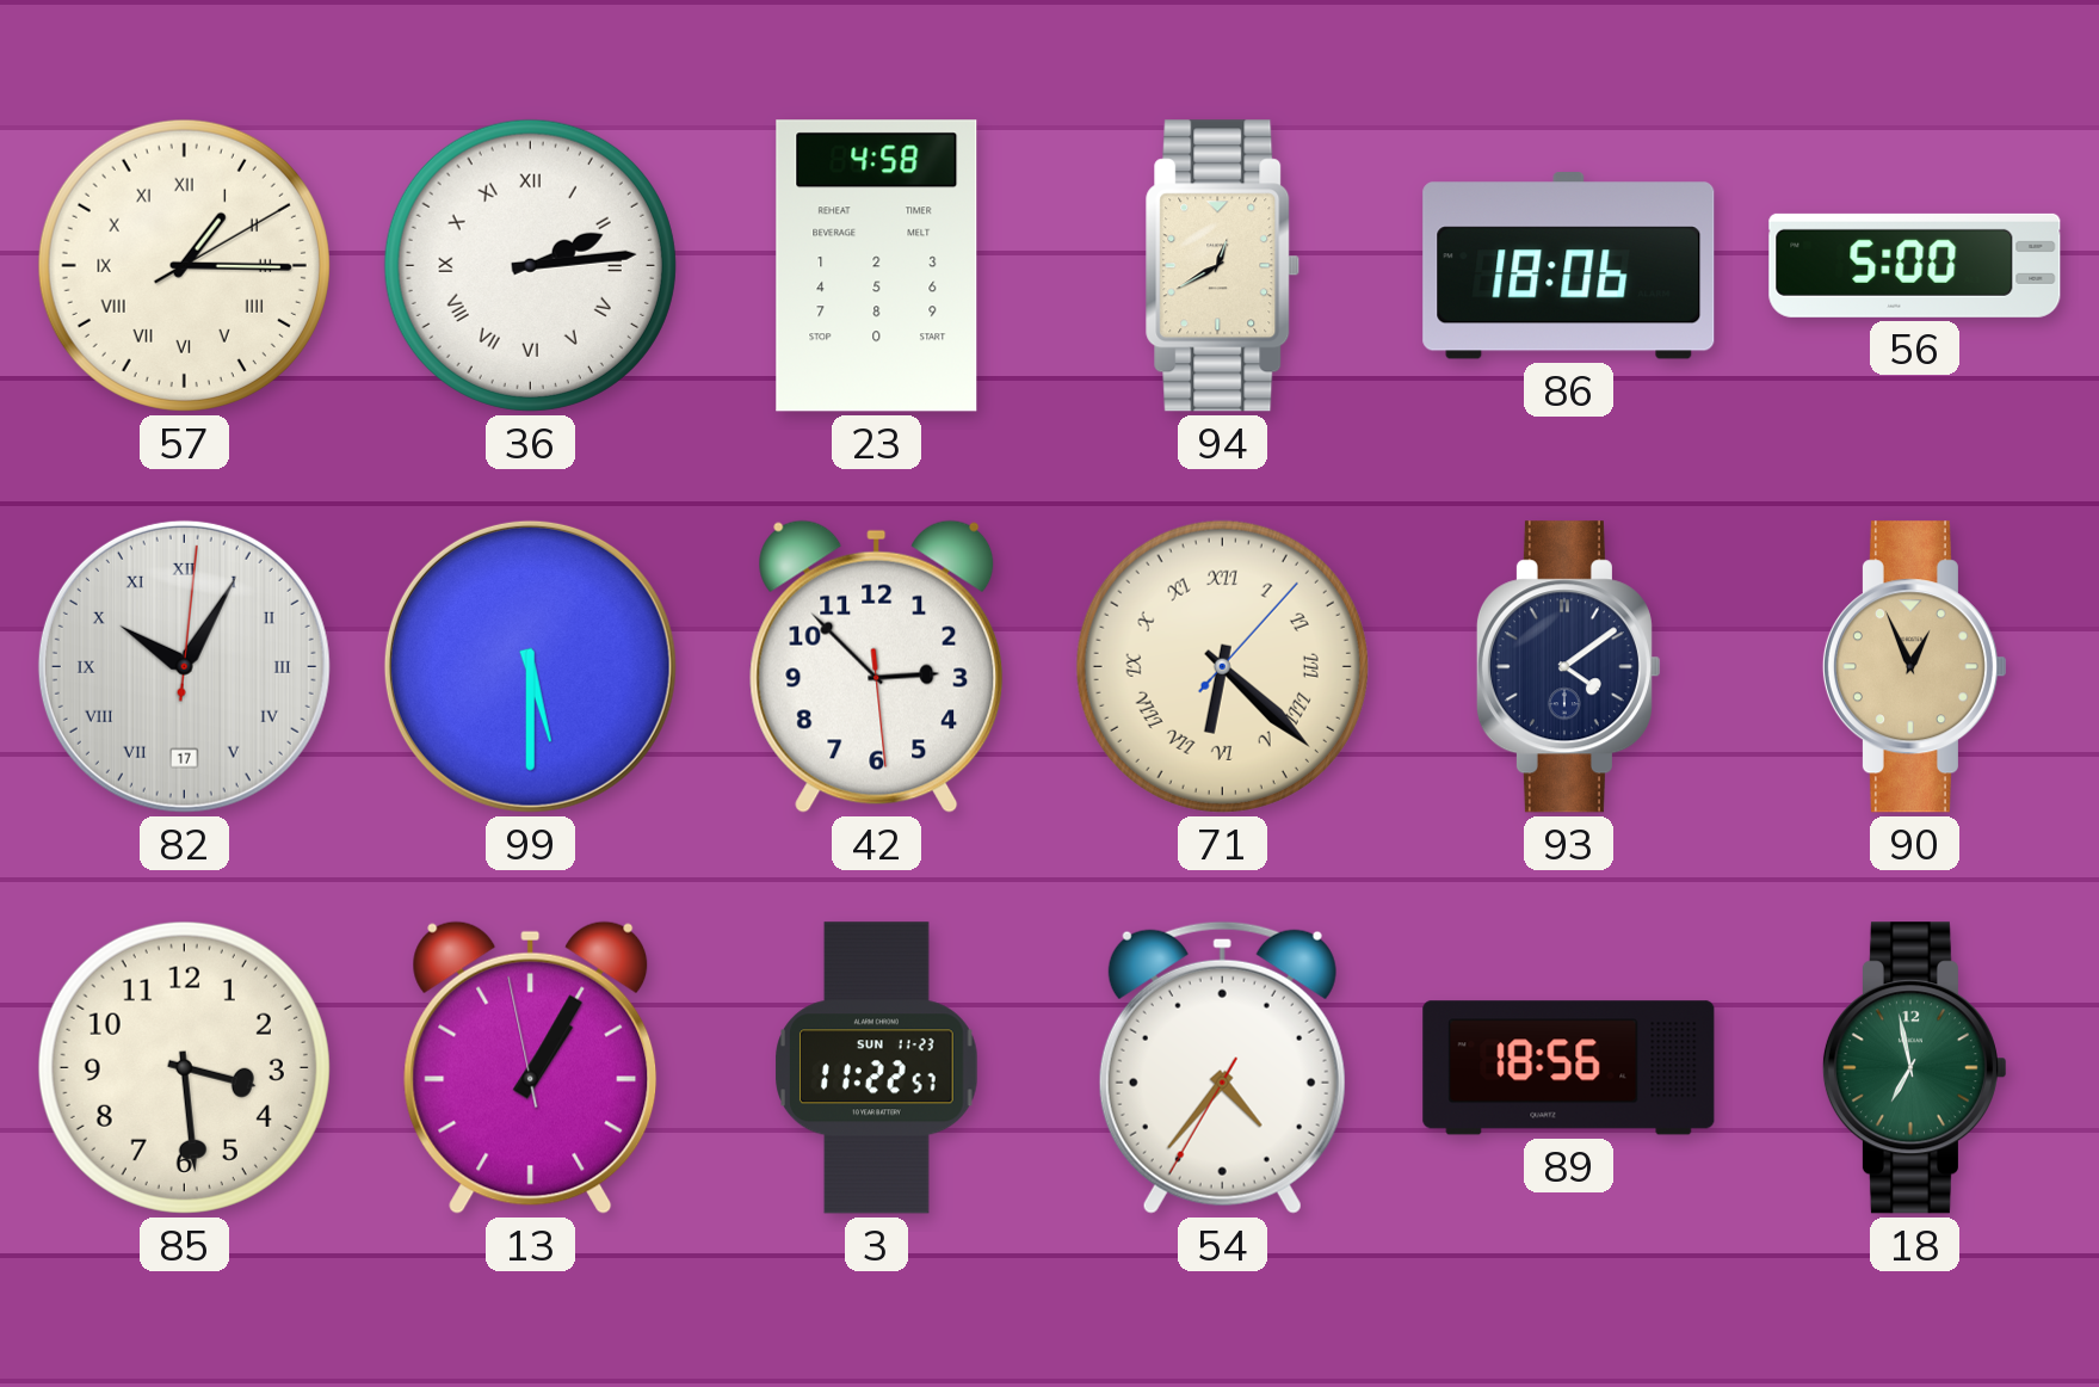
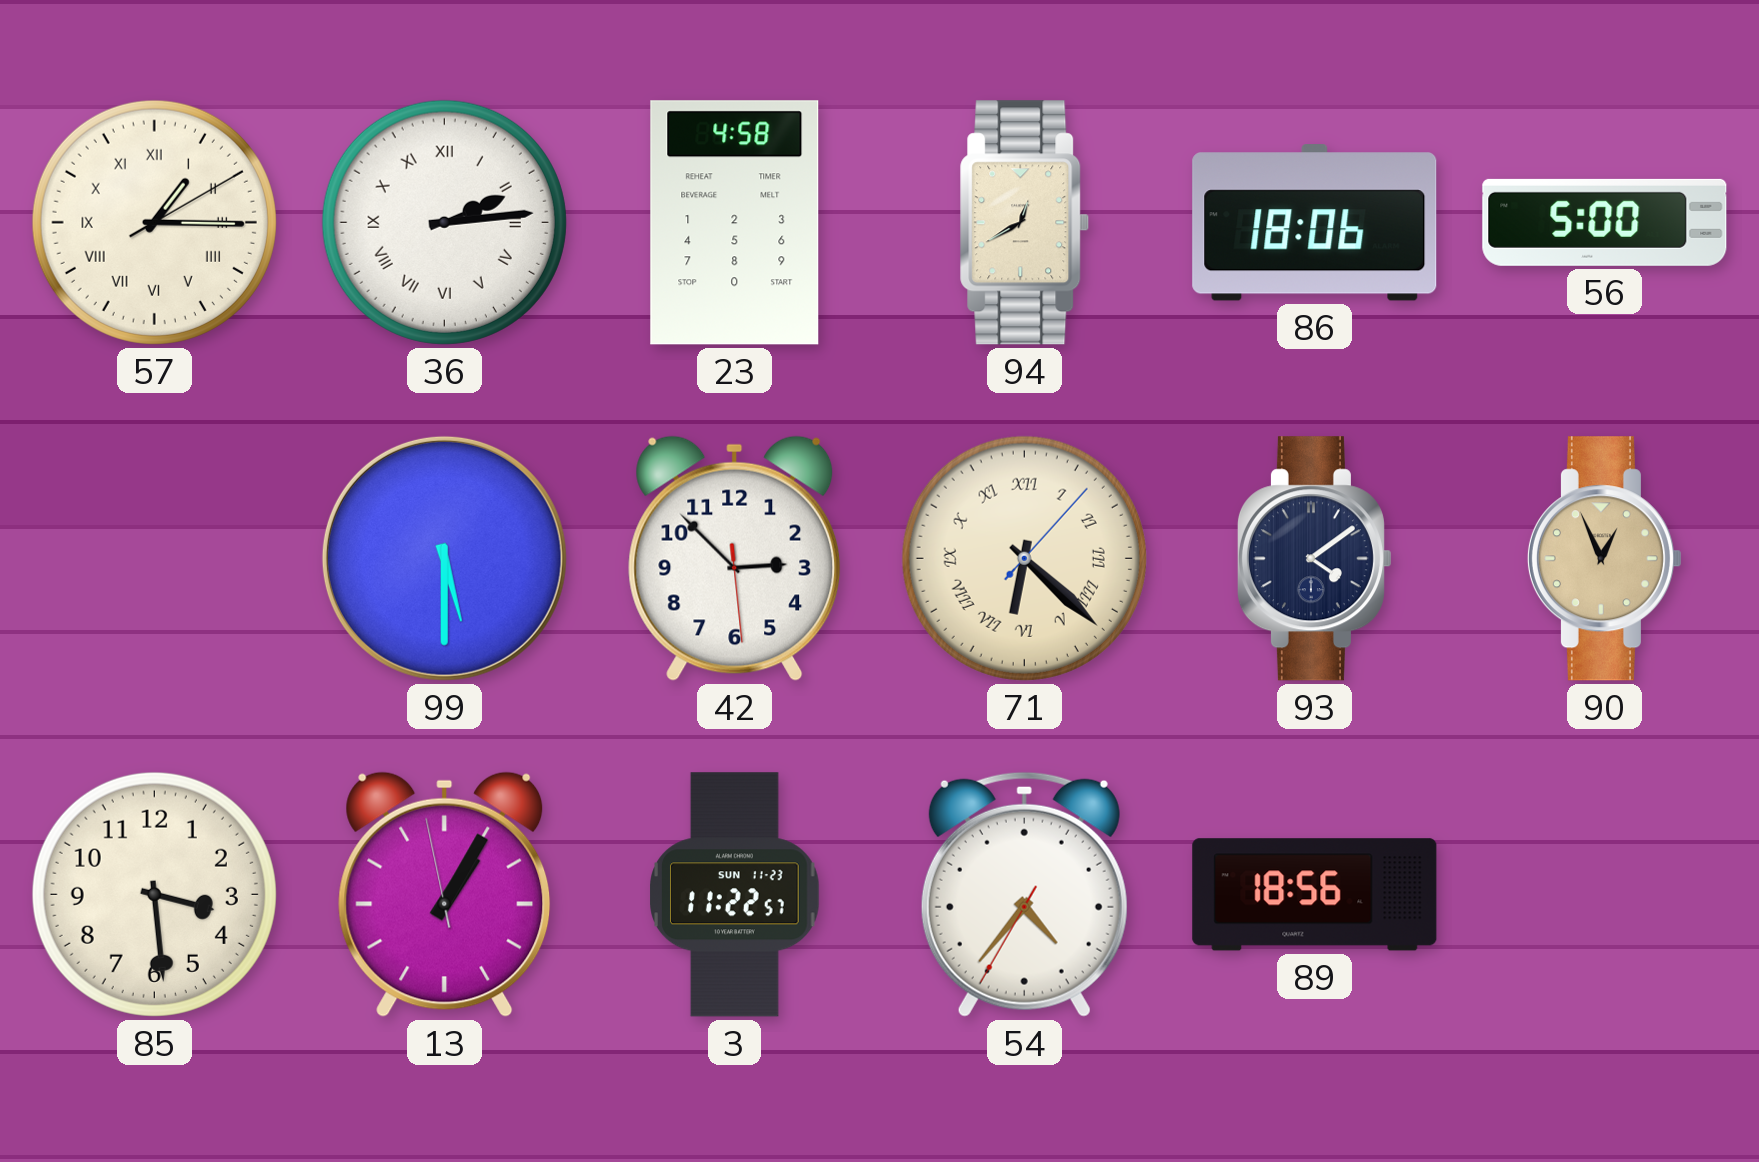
82: 10:05 -> none
18: 6:58 -> none
